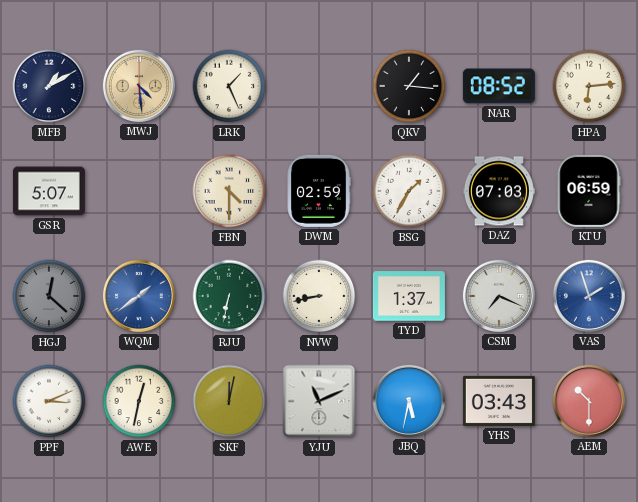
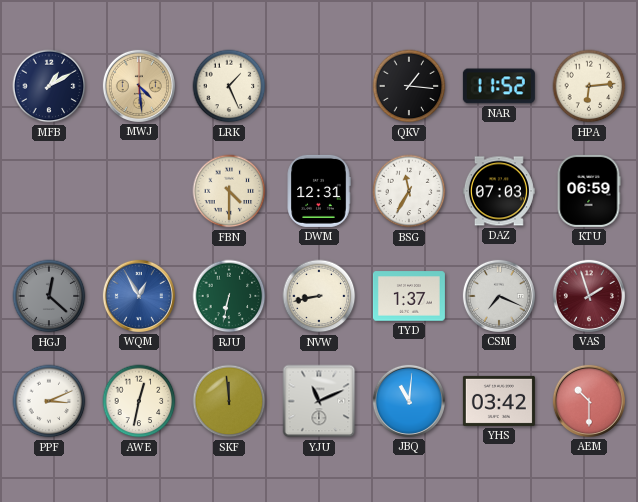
NAR: 08:52 -> 11:52
GSR: 5:07 -> none
DWM: 02:59 -> 12:31
BSG: 1:35 -> 11:35
WQM: 1:39 -> 12:55
VAS dial: blue -> burgundy
SKF: 12:02 -> 11:59
JBQ: 5:32 -> 11:01
YHS: 03:43 -> 03:42
